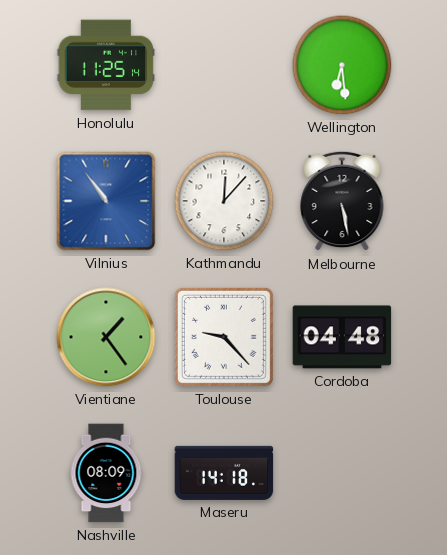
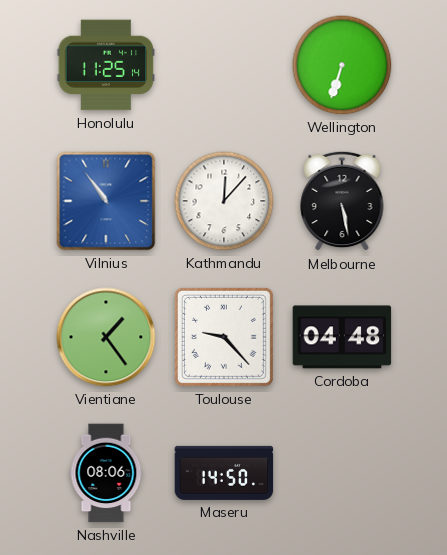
Wellington: 6:29 -> 6:33
Nashville: 08:09 -> 08:06
Maseru: 14:18 -> 14:50
